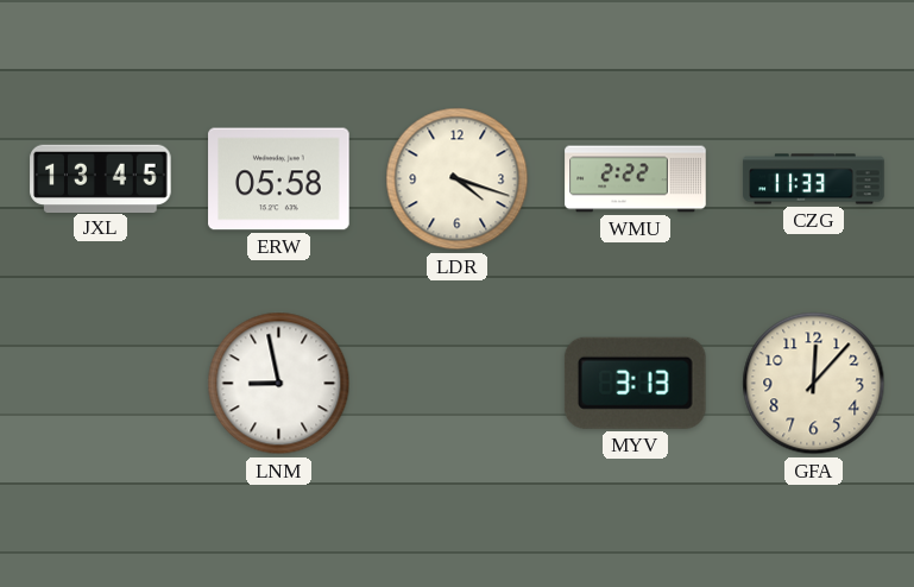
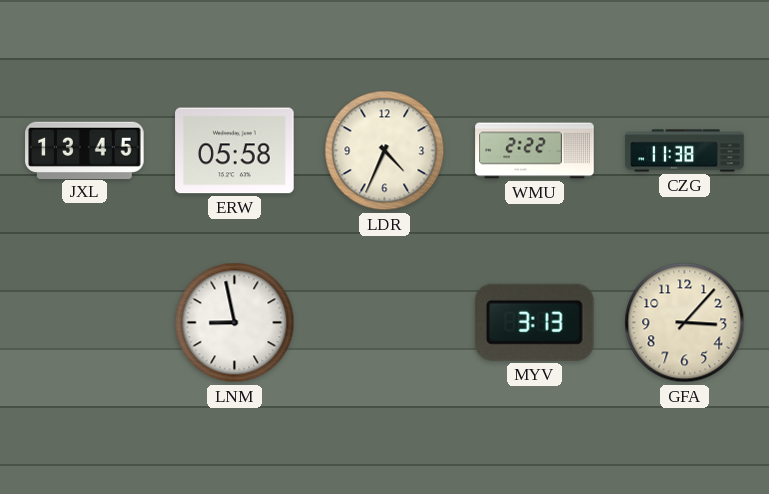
LDR: 4:18 -> 4:34
CZG: 11:33 -> 11:38
GFA: 12:07 -> 3:07
